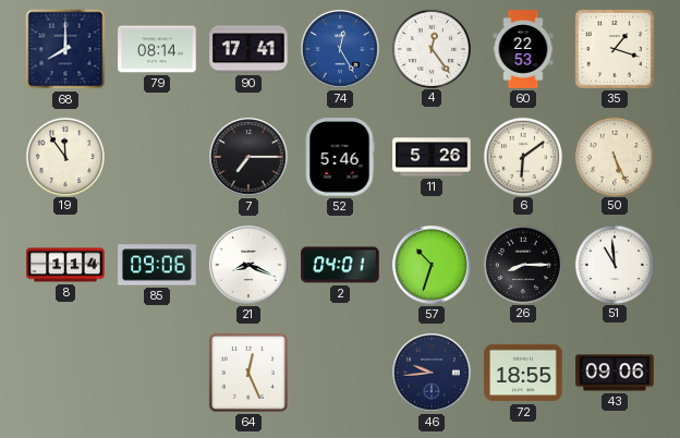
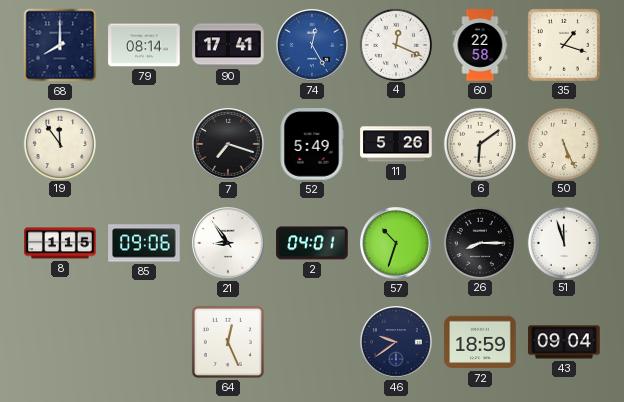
4: 12:24 -> 12:19
60: 22:53 -> 22:58
7: 7:15 -> 7:18
52: 5:46 -> 5:49
8: 1:14 -> 1:15
21: 8:19 -> 8:54
51: 10:59 -> 11:57
46: 9:44 -> 9:39
72: 18:55 -> 18:59
43: 09:06 -> 09:04
